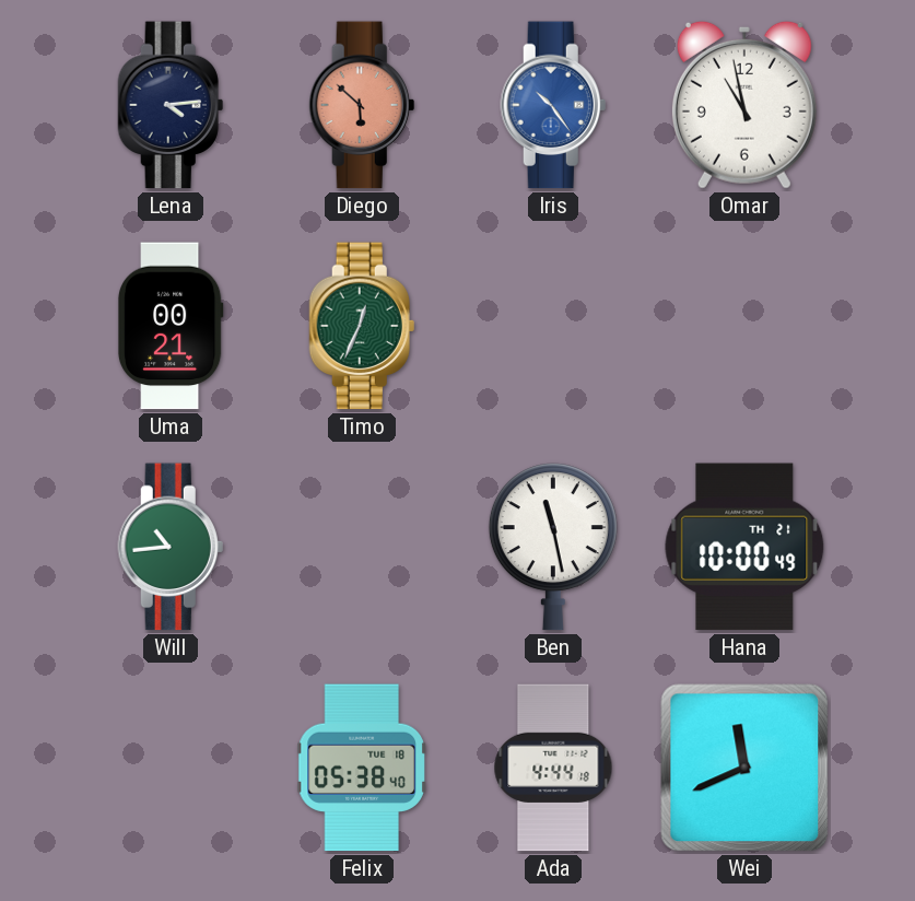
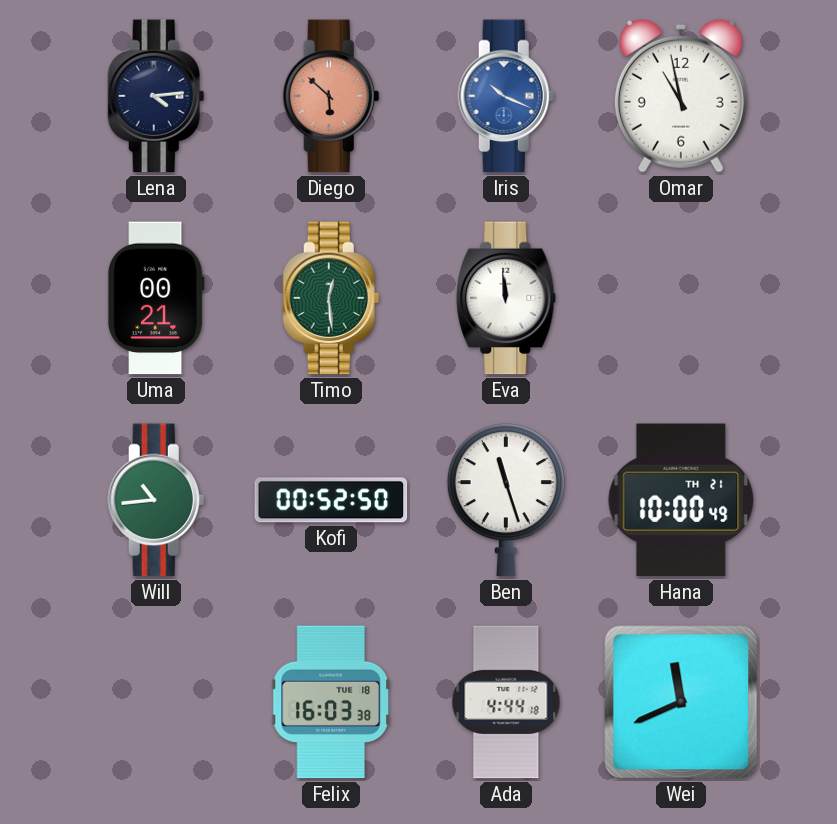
Iris: 10:24 -> 10:19
Timo: 12:34 -> 12:29
Eva: none -> 11:59
Kofi: none -> 00:52
Ben: 11:28 -> 11:27
Felix: 05:38 -> 16:03
